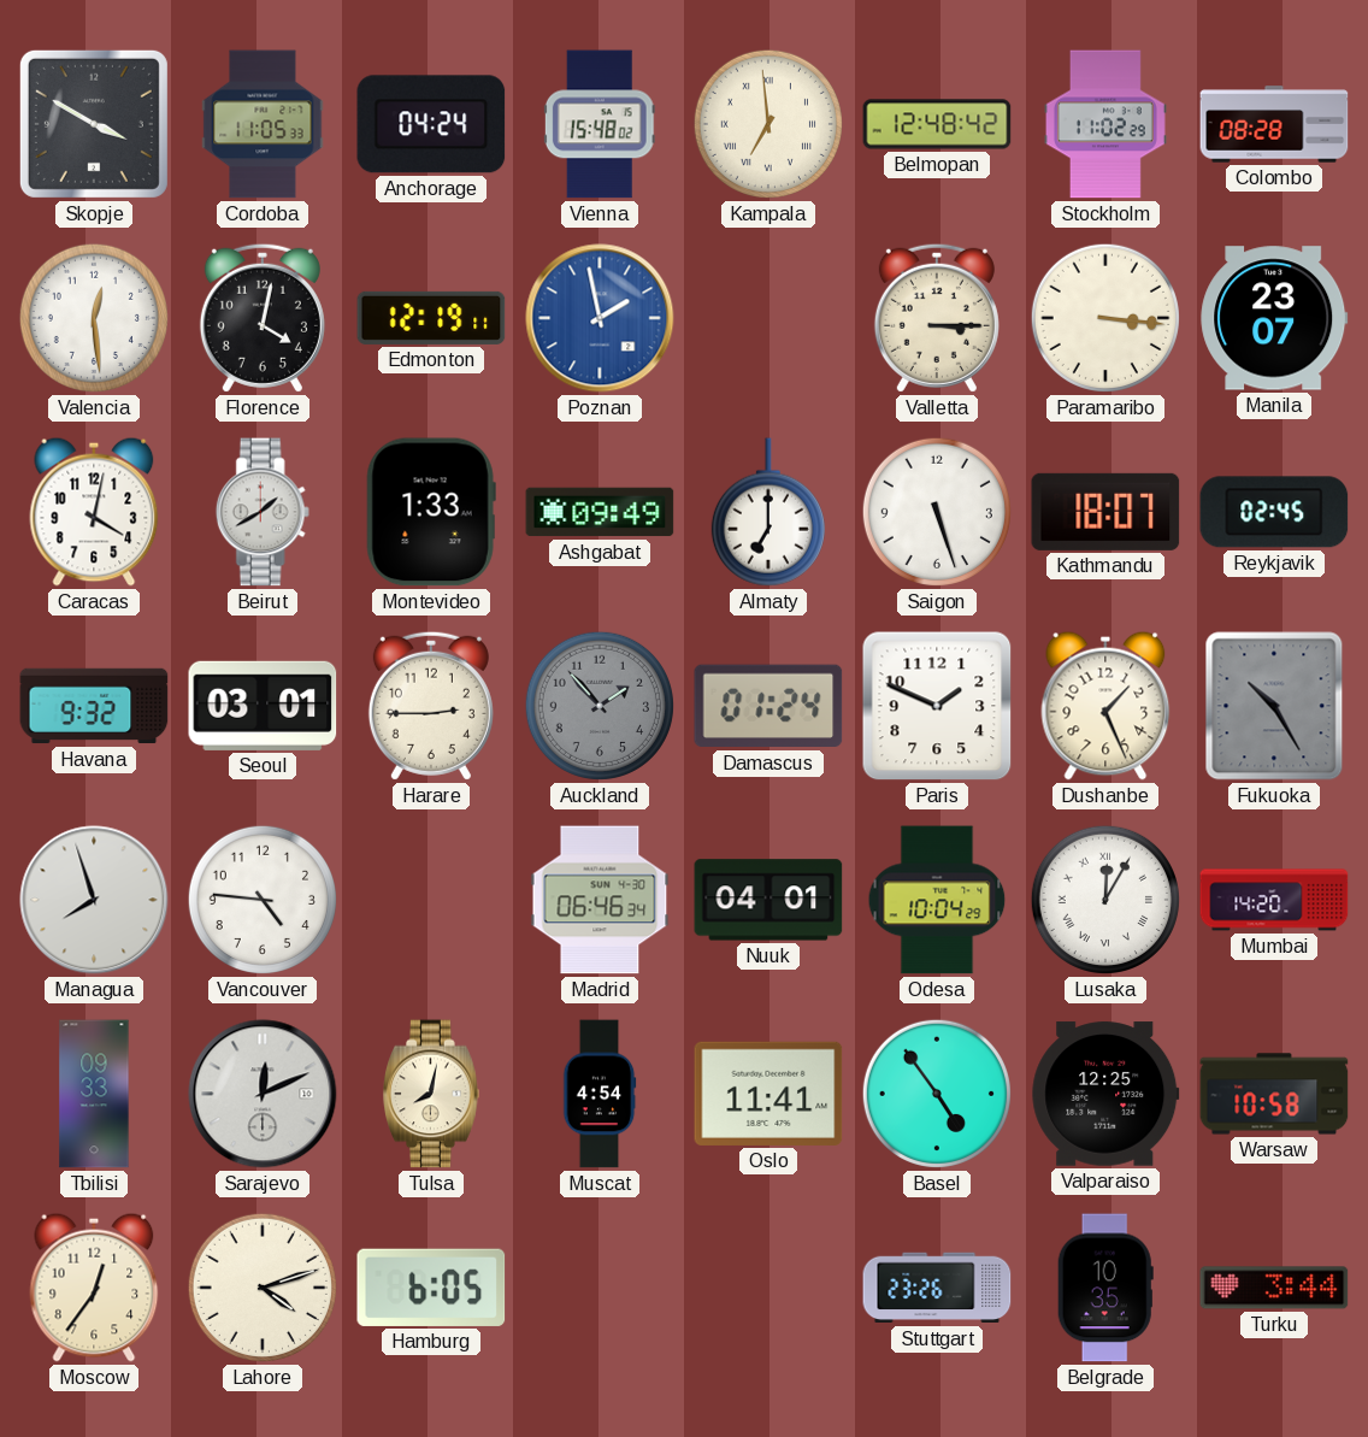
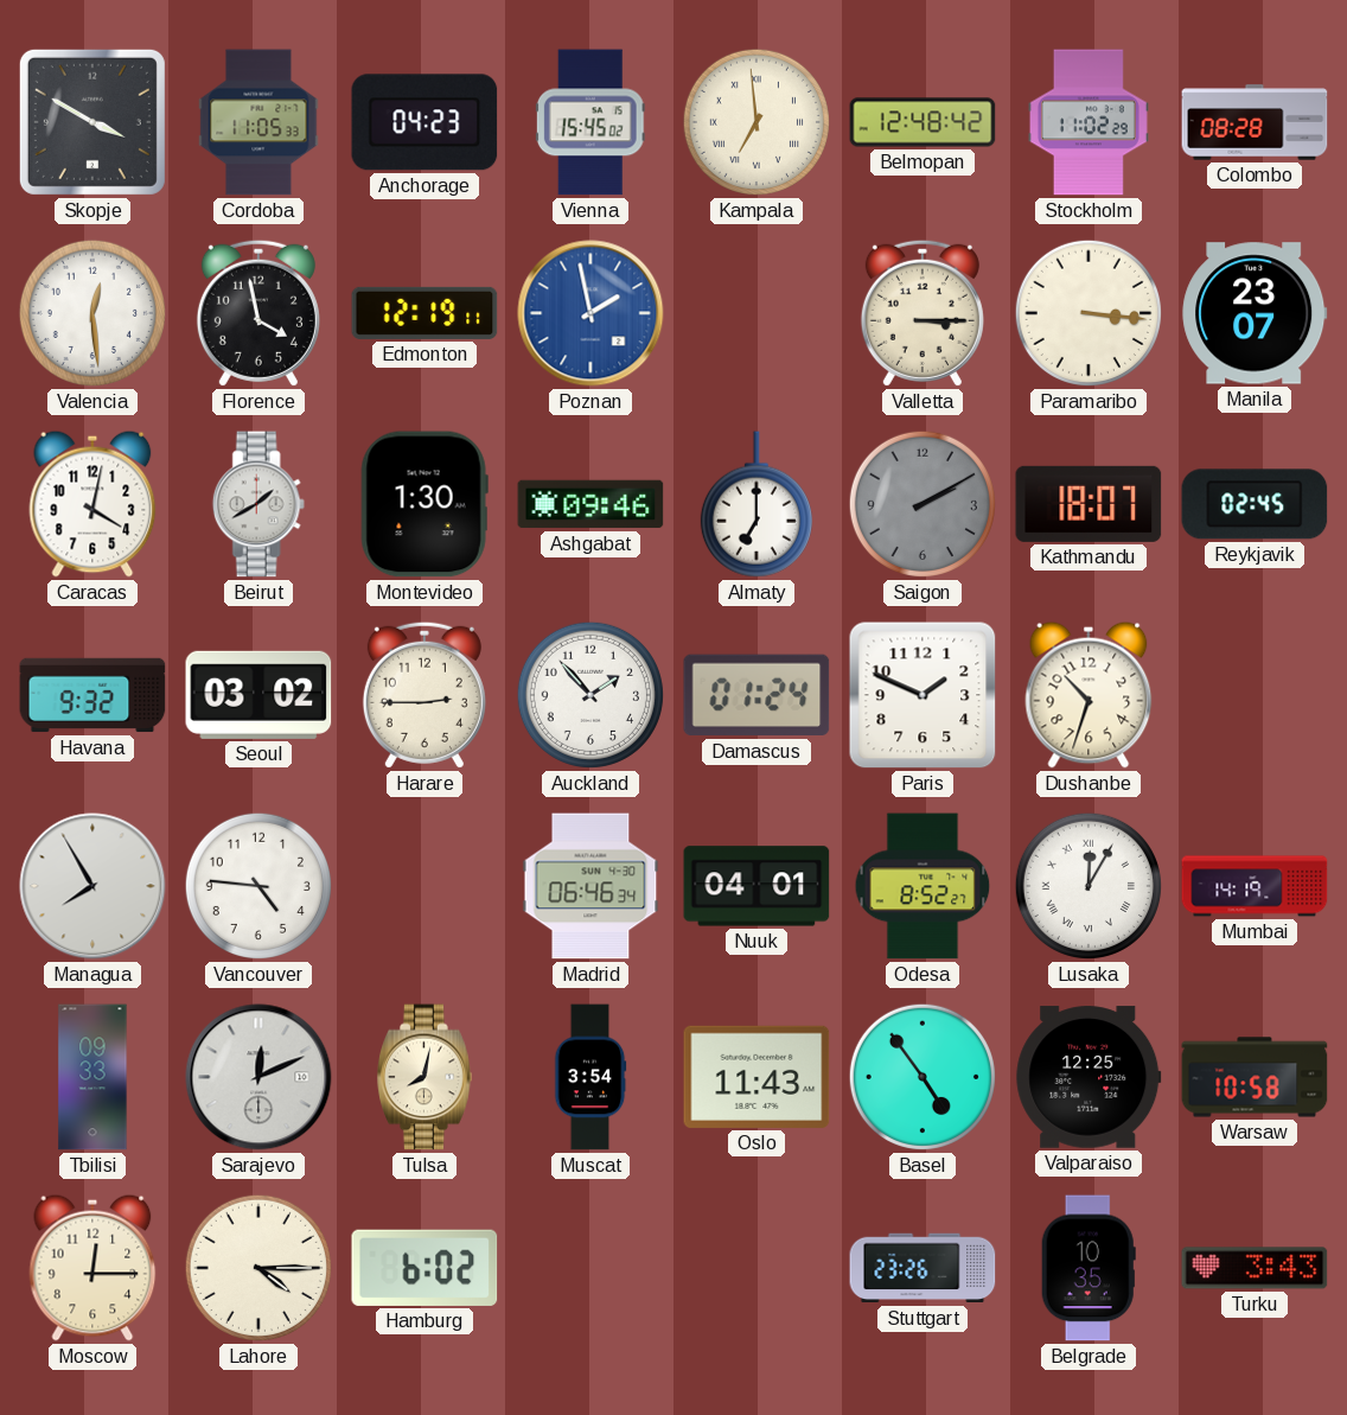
Anchorage: 04:24 -> 04:23
Vienna: 15:48 -> 15:45
Florence: 4:02 -> 3:58
Montevideo: 1:33 -> 1:30
Ashgabat: 09:49 -> 09:46
Saigon: 5:27 -> 2:10
Saigon dial: white -> grey
Seoul: 03:01 -> 03:02
Auckland dial: grey -> white
Dushanbe: 1:26 -> 10:33
Fukuoka: 10:25 -> none
Managua: 7:57 -> 7:55
Odesa: 10:04 -> 8:52
Mumbai: 14:20 -> 14:19
Muscat: 4:54 -> 3:54
Oslo: 11:41 -> 11:43
Moscow: 12:36 -> 12:15
Lahore: 4:12 -> 4:15
Hamburg: 6:05 -> 6:02
Turku: 3:44 -> 3:43
